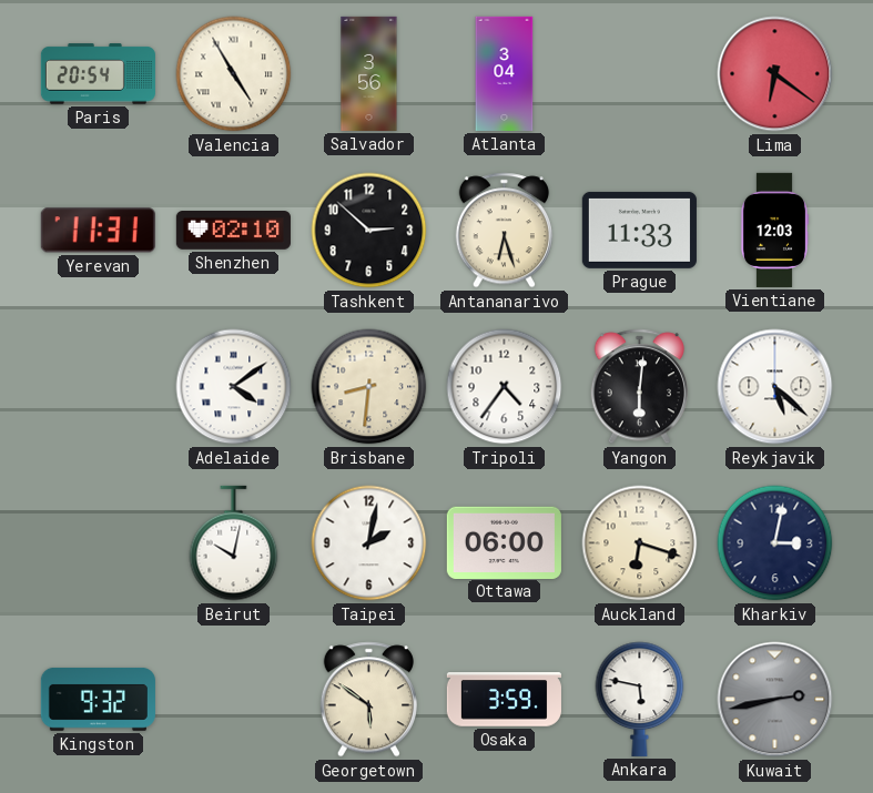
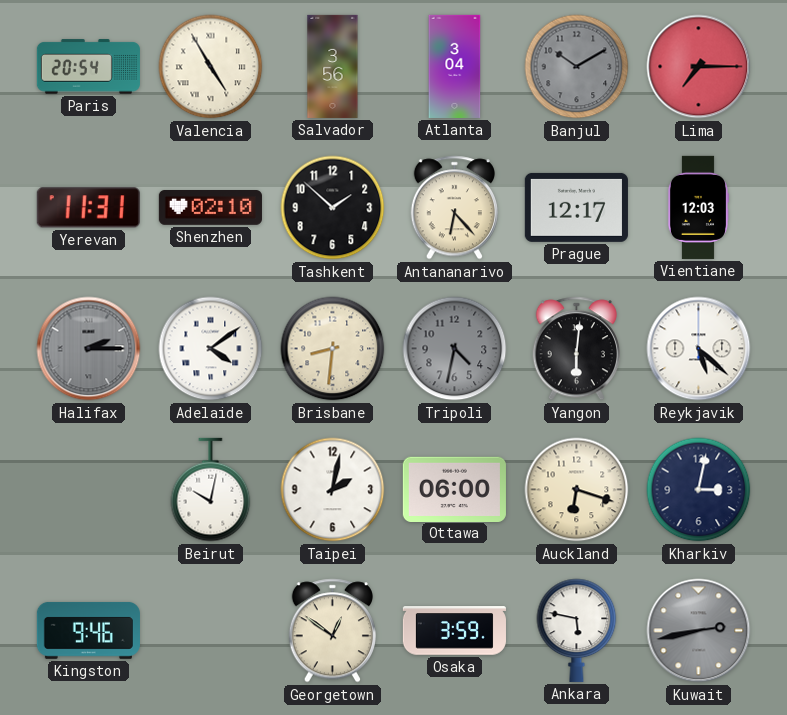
Banjul: none -> 10:10
Lima: 6:21 -> 7:15
Tashkent: 2:52 -> 1:52
Antananarivo: 6:27 -> 6:23
Prague: 11:33 -> 12:17
Halifax: none -> 2:15
Tripoli: 4:36 -> 4:32
Tripoli dial: white -> grey
Kingston: 9:32 -> 9:46
Georgetown: 5:51 -> 12:51
